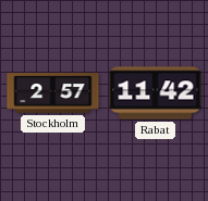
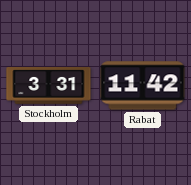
Stockholm: 2:57 -> 3:31
